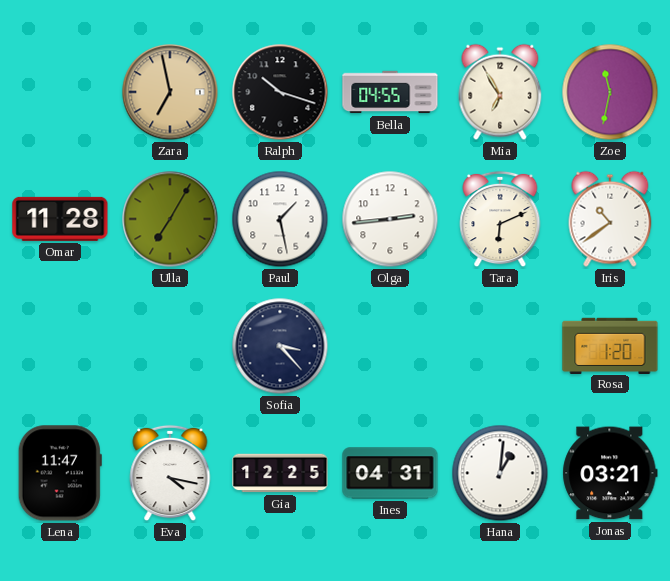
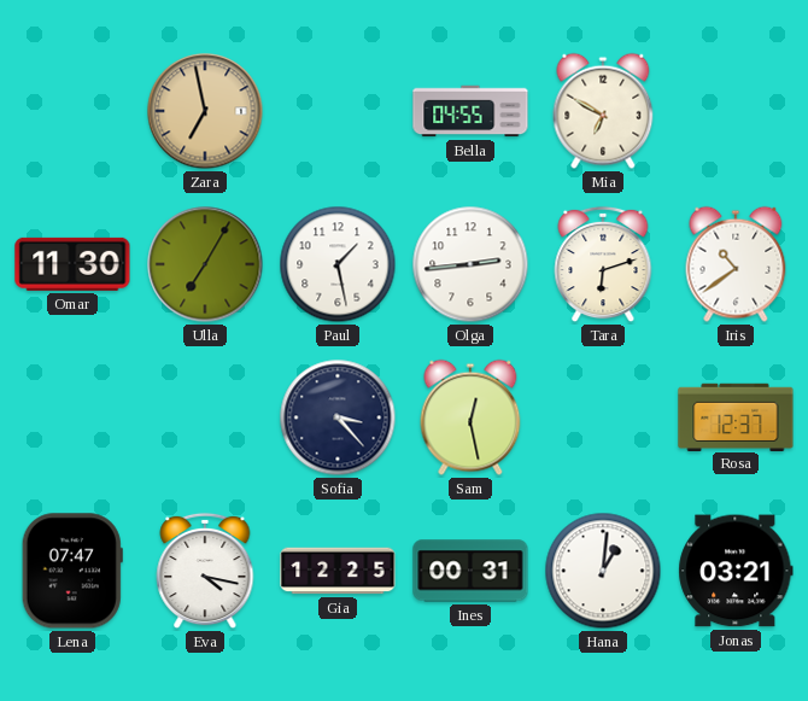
Ralph: 10:18 -> none
Mia: 6:55 -> 6:50
Zoe: 11:32 -> none
Omar: 11:28 -> 11:30
Tara: 6:11 -> 6:12
Sam: none -> 12:28
Rosa: 1:20 -> 12:37
Lena: 11:47 -> 07:47
Ines: 04:31 -> 00:31
